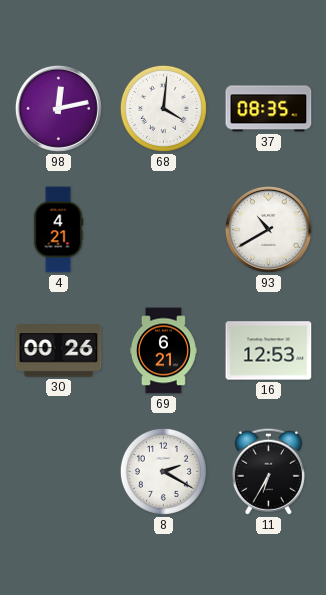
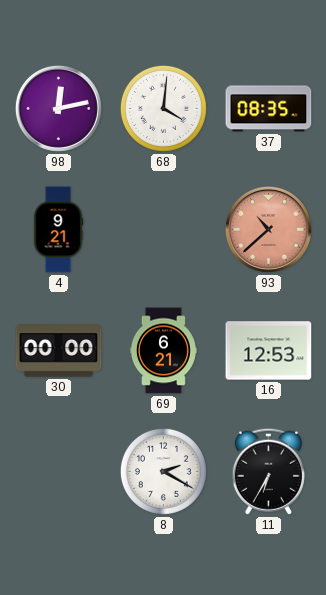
4: 4:21 -> 9:21
93: 10:40 -> 10:38
93 dial: white -> salmon
30: 00:26 -> 00:00
